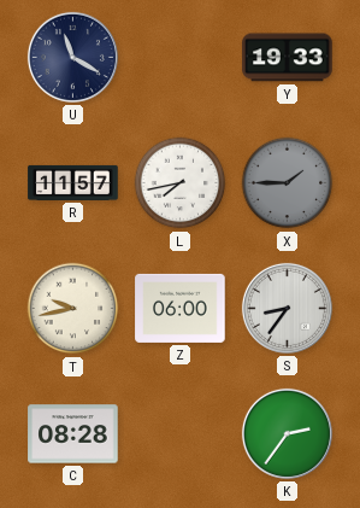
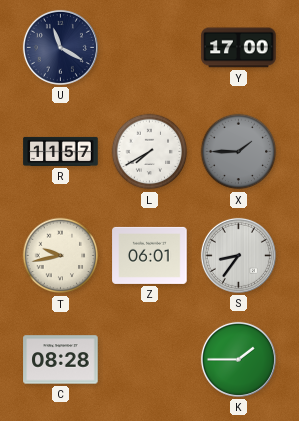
Y: 19:33 -> 17:00
L: 7:43 -> 7:40
Z: 06:00 -> 06:01
K: 2:36 -> 1:45
